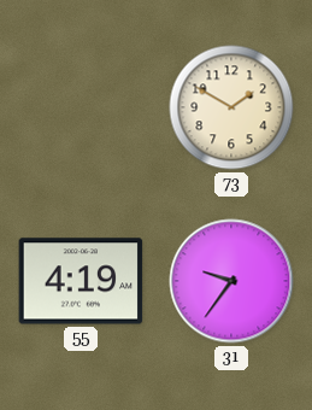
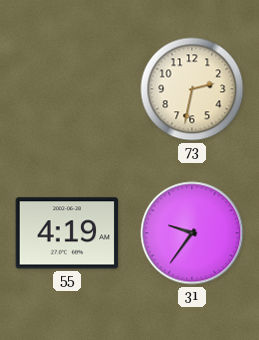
73: 1:50 -> 2:32
